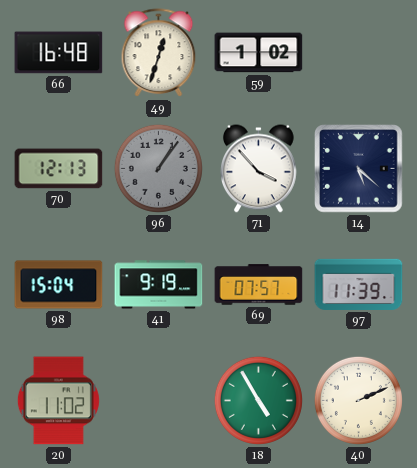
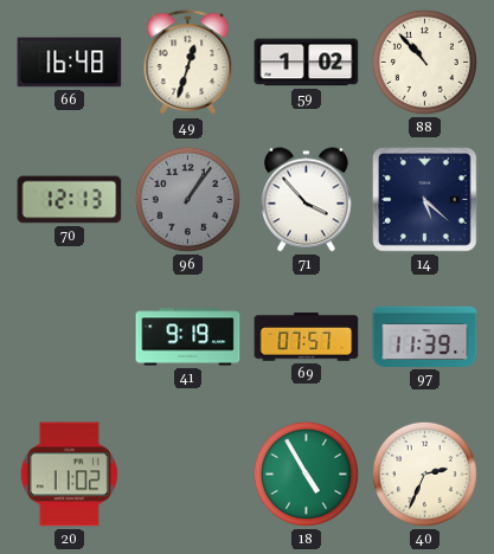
88: none -> 10:53
98: 15:04 -> none
40: 2:11 -> 2:34
